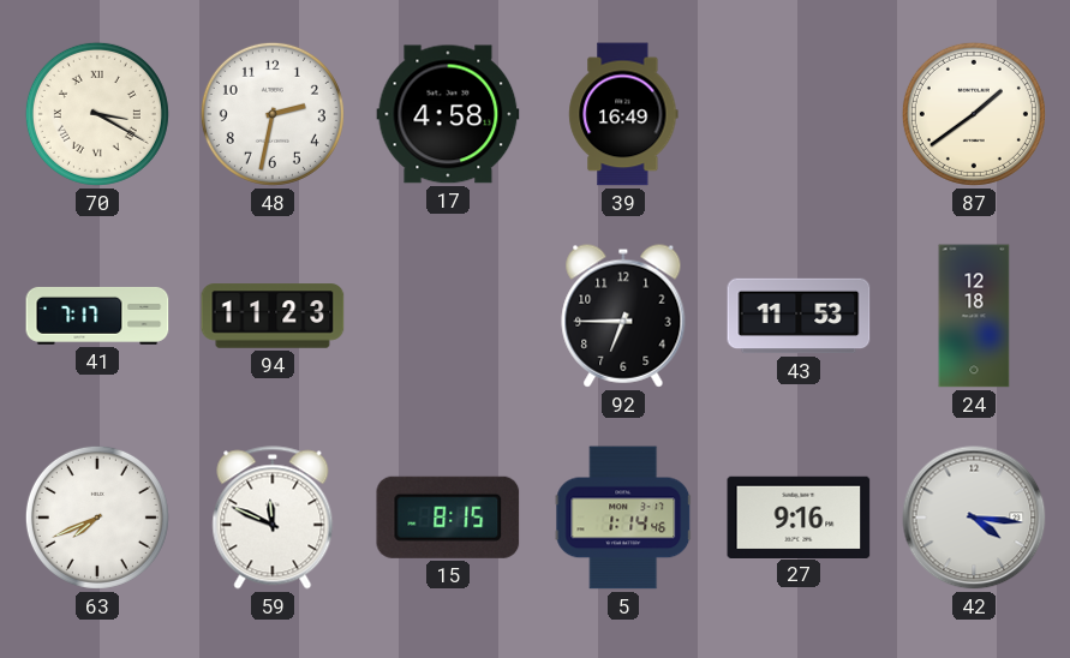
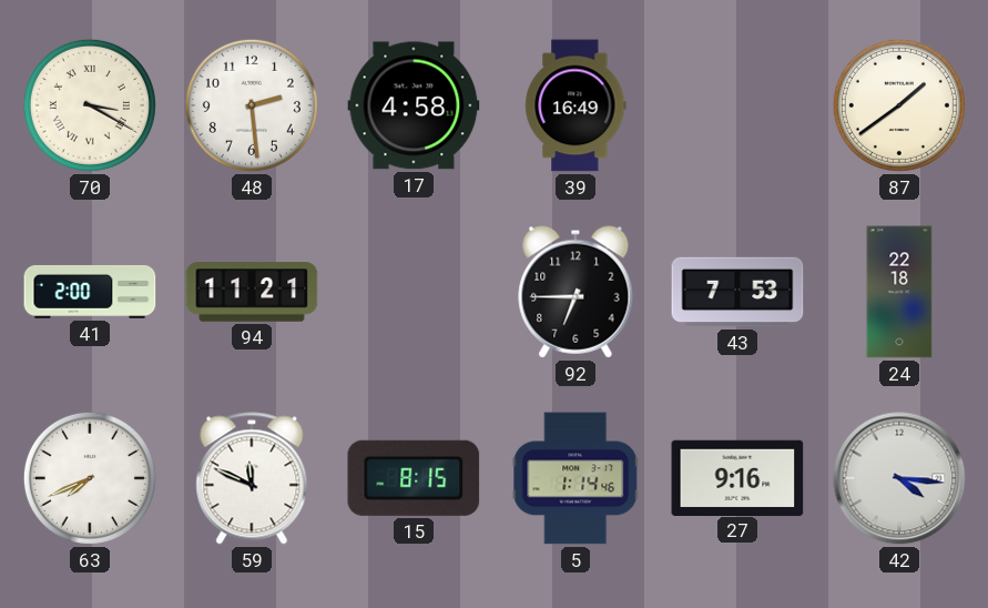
48: 2:32 -> 2:29
41: 7:17 -> 2:00
94: 11:23 -> 11:21
43: 11:53 -> 7:53
24: 12:18 -> 22:18
